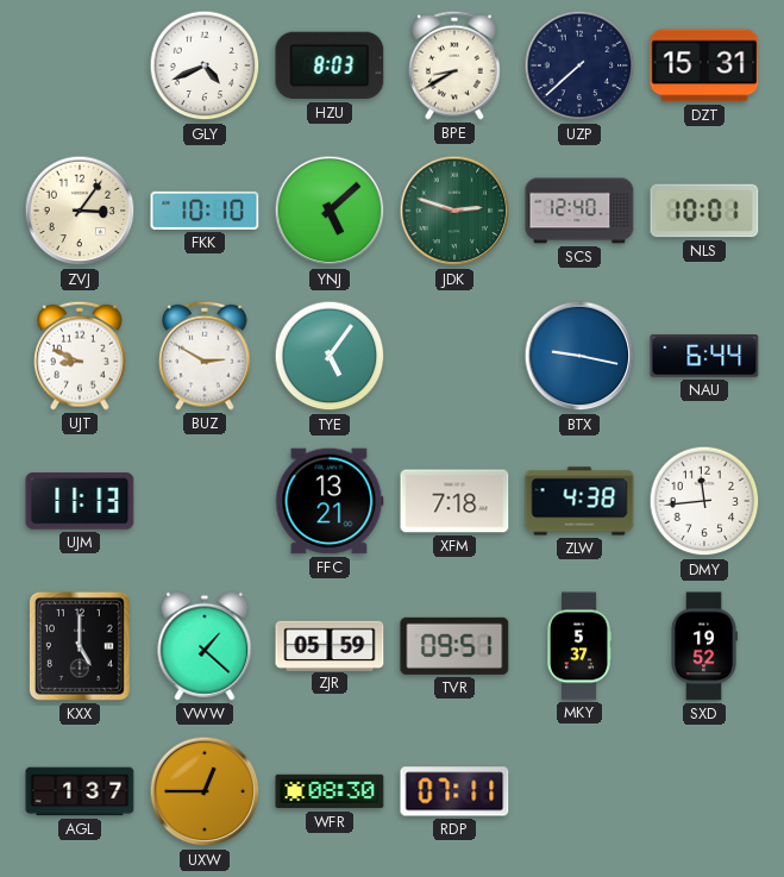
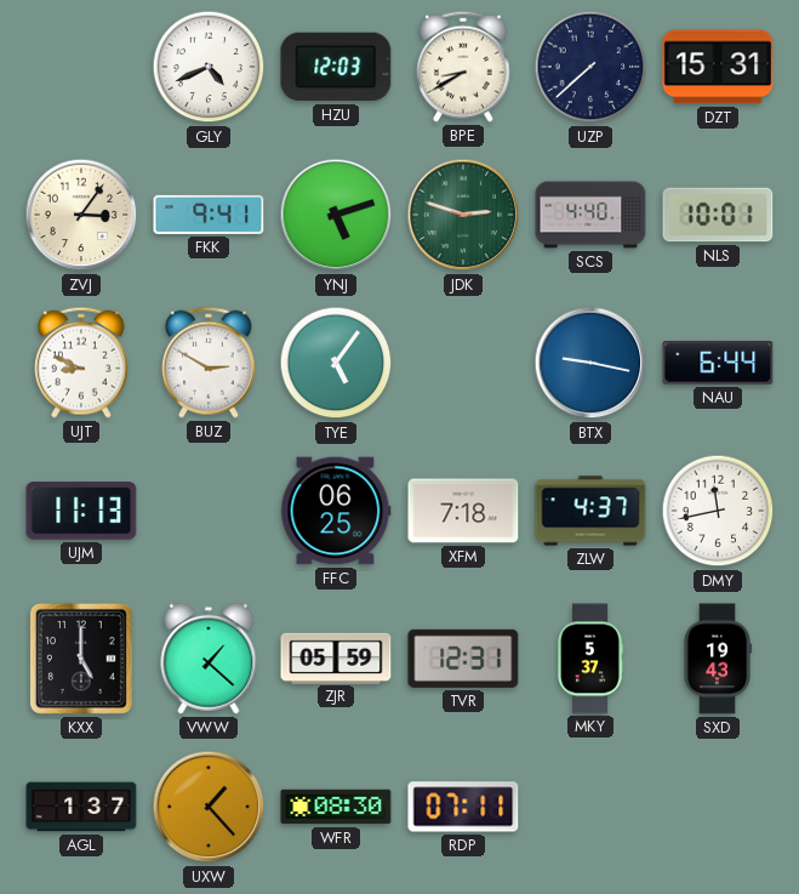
HZU: 8:03 -> 12:03
FKK: 10:10 -> 9:41
YNJ: 5:08 -> 5:12
SCS: 12:40 -> 4:40
FFC: 13:21 -> 06:25
ZLW: 4:38 -> 4:37
DMY: 11:44 -> 11:43
TVR: 09:51 -> 12:31
SXD: 19:52 -> 19:43
UXW: 12:45 -> 1:23
